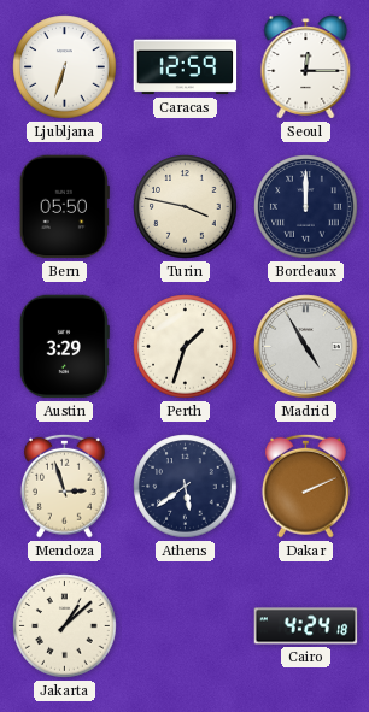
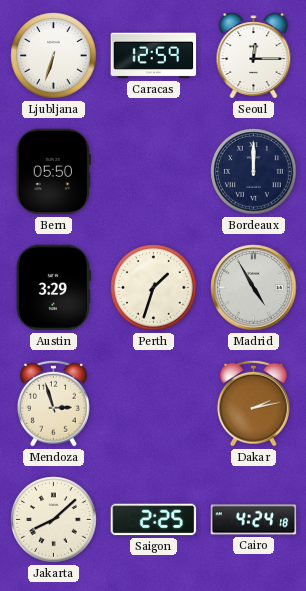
Turin: 3:47 -> none
Athens: 5:39 -> none
Dakar: 2:11 -> 2:13
Jakarta: 1:08 -> 8:08
Saigon: none -> 2:25
